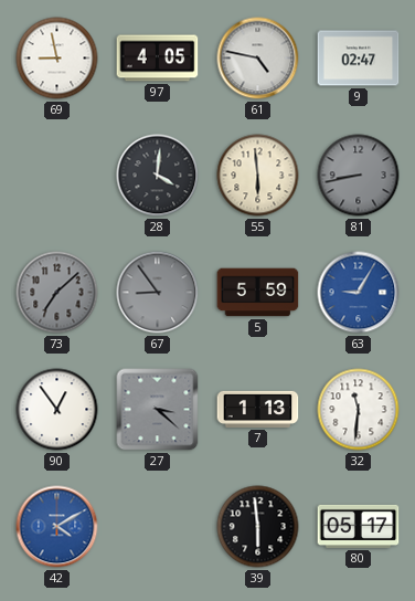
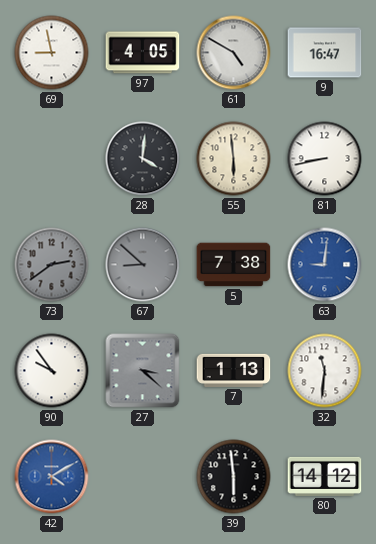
61: 4:47 -> 4:50
9: 02:47 -> 16:47
81 dial: grey -> white
73: 7:08 -> 2:39
67: 8:54 -> 8:52
5: 5:59 -> 7:38
63: 9:05 -> 9:01
90: 12:54 -> 9:54
80: 05:17 -> 14:12
